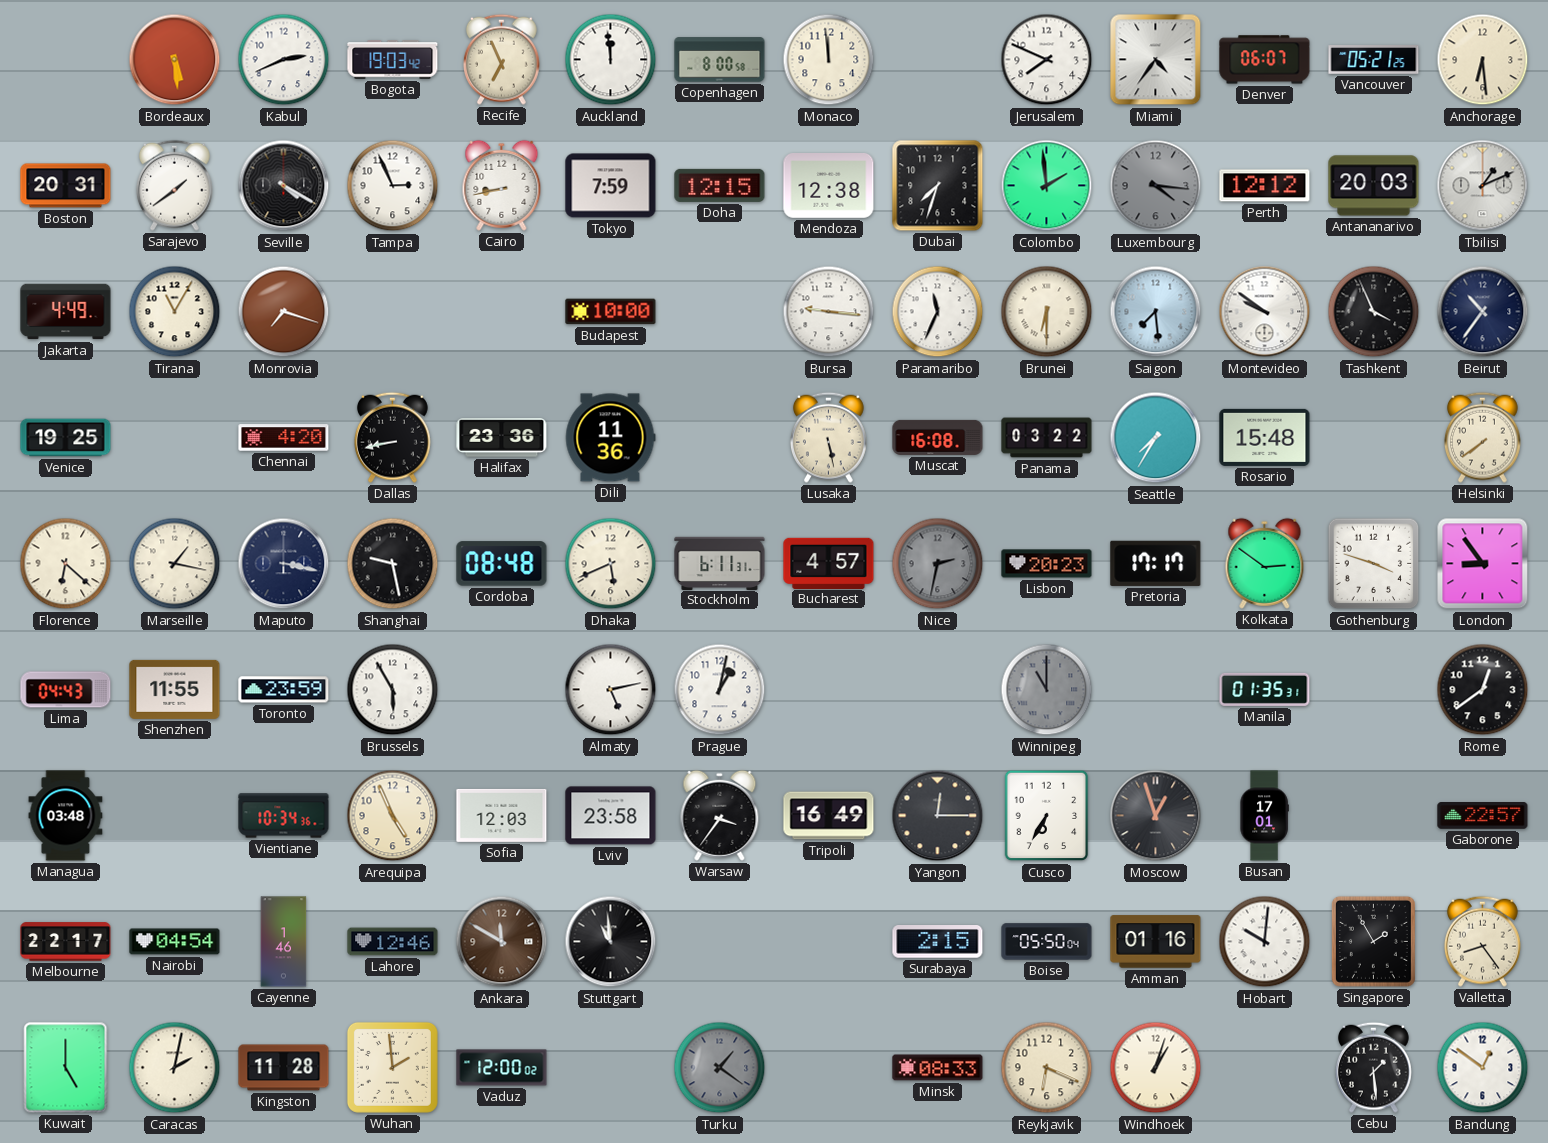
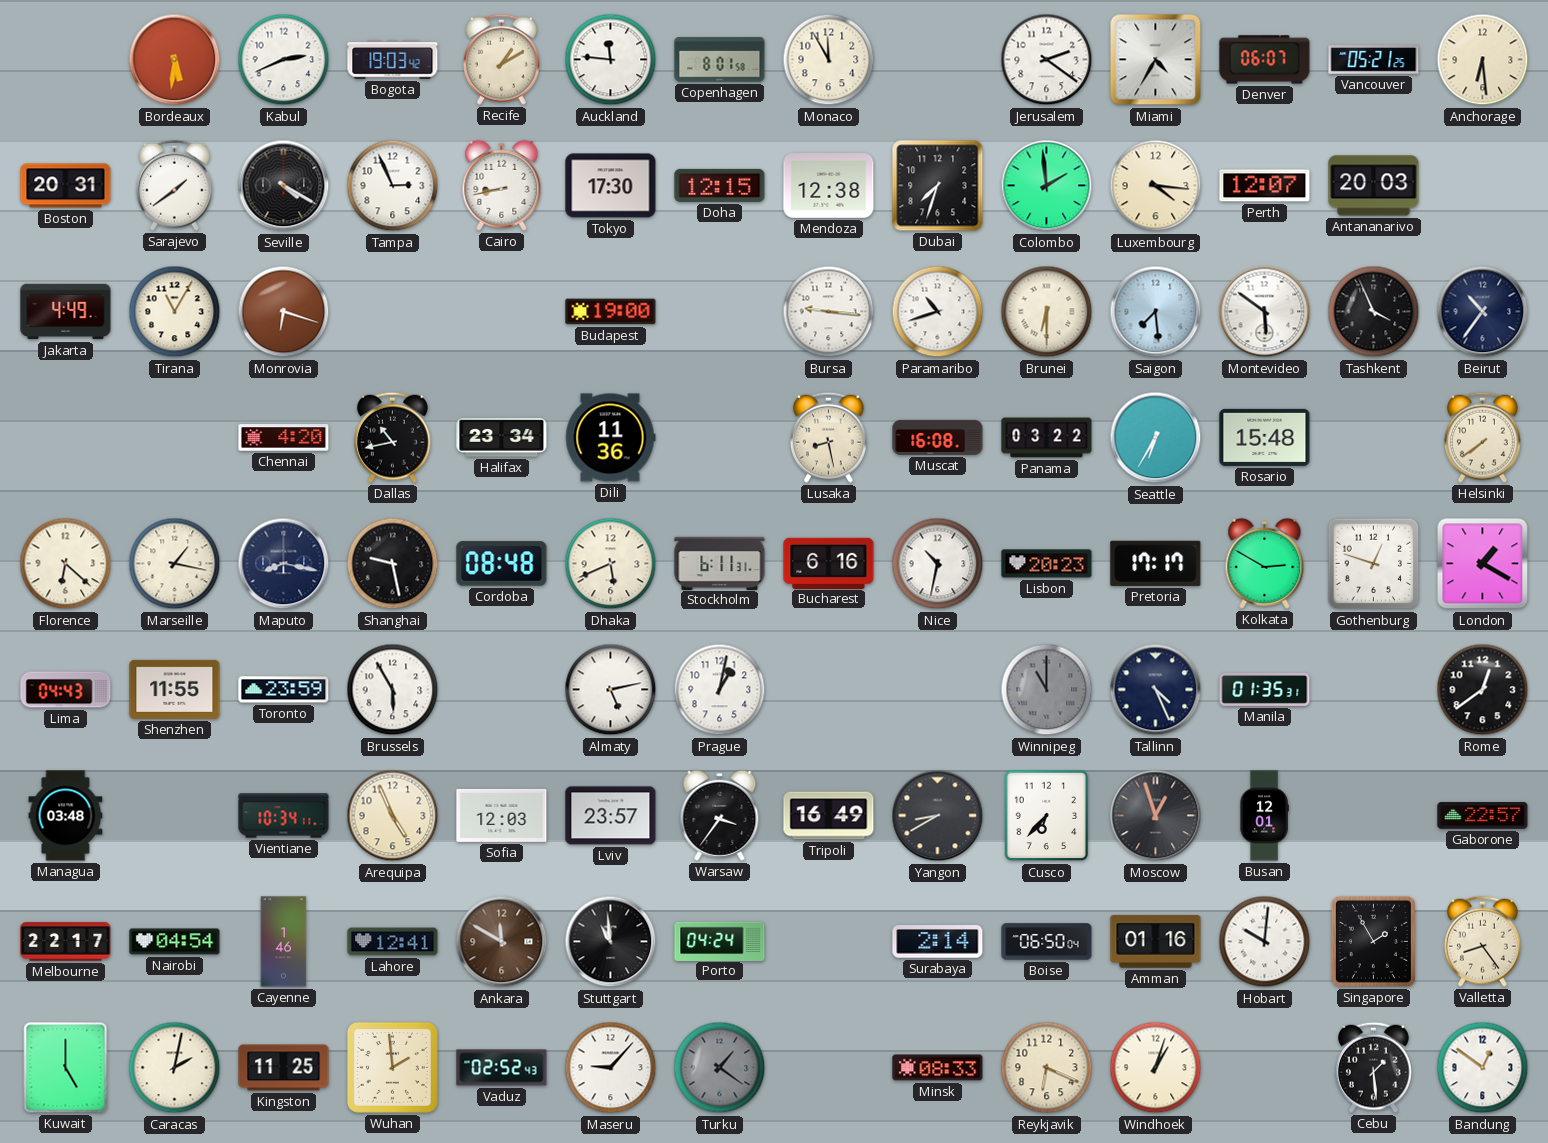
Bordeaux: 5:29 -> 5:31
Recife: 6:56 -> 1:10
Auckland: 11:59 -> 11:46
Copenhagen: 8:00 -> 8:01
Monaco: 11:59 -> 11:55
Jerusalem: 7:49 -> 2:21
Miami: 4:36 -> 4:35
Tokyo: 7:59 -> 17:30
Luxembourg dial: grey -> cream
Perth: 12:12 -> 12:07
Tbilisi: 1:11 -> none
Monrovia: 7:18 -> 6:18
Budapest: 10:00 -> 19:00
Paramaribo: 11:34 -> 10:42
Montevideo: 9:51 -> 5:51
Venice: 19:25 -> none
Dallas: 8:43 -> 10:43
Halifax: 23:36 -> 23:34
Lusaka: 5:28 -> 8:28
Seattle: 7:35 -> 6:35
Maputo: 3:17 -> 8:17
Bucharest: 4:57 -> 6:16
Nice: 2:32 -> 10:32
Nice dial: grey -> white
Kolkata: 2:51 -> 2:50
Gothenburg: 3:48 -> 12:48
London: 8:54 -> 1:20
Tallinn: none -> 4:26
Vientiane: 10:34:36 -> 10:34:11
Lviv: 23:58 -> 23:57
Yangon: 12:15 -> 8:40
Cusco: 6:35 -> 6:37
Busan: 17:01 -> 12:01
Lahore: 12:46 -> 12:41
Porto: none -> 04:24
Surabaya: 2:15 -> 2:14
Boise: 05:50 -> 06:50
Kingston: 11:28 -> 11:25
Vaduz: 12:00 -> 02:52
Maseru: none -> 9:07
